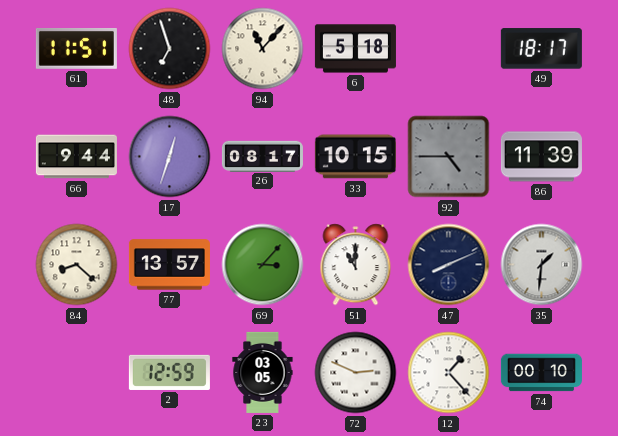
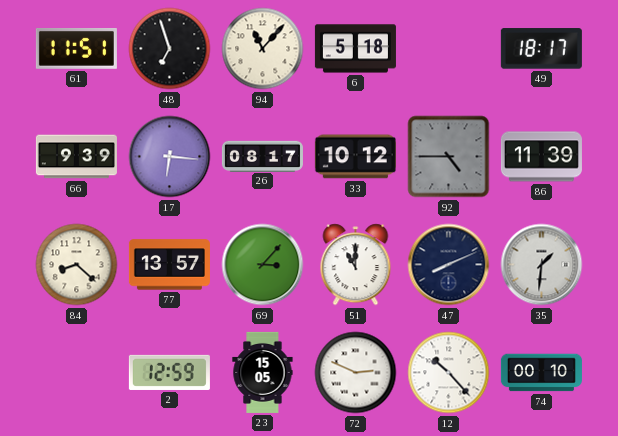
66: 9:44 -> 9:39
17: 12:33 -> 6:16
33: 10:15 -> 10:12
23: 03:05 -> 15:05
12: 1:23 -> 10:23
